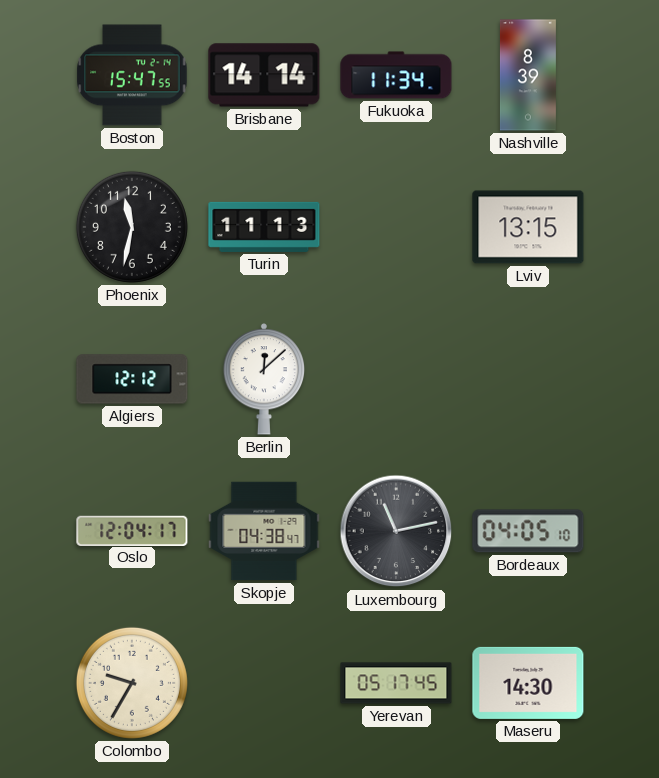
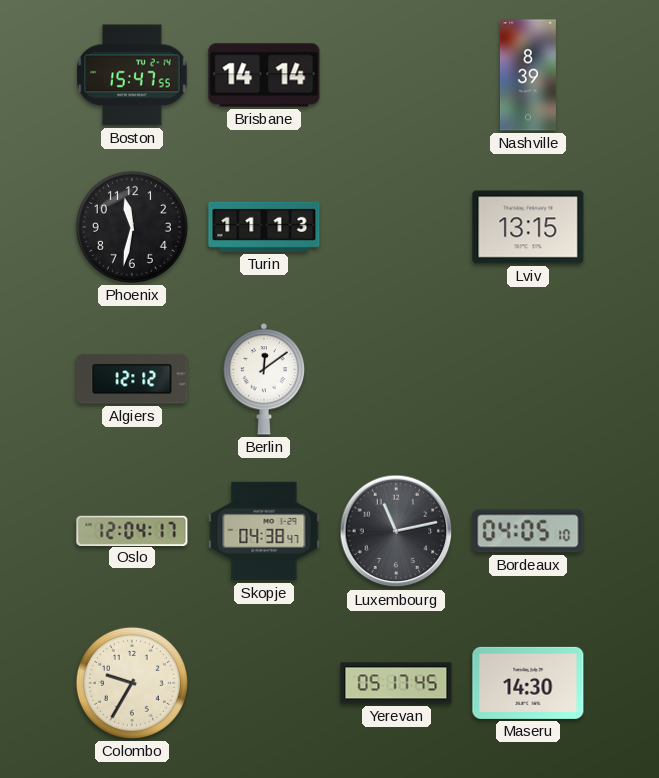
Fukuoka: 11:34 -> none
Berlin: 12:08 -> 12:09
